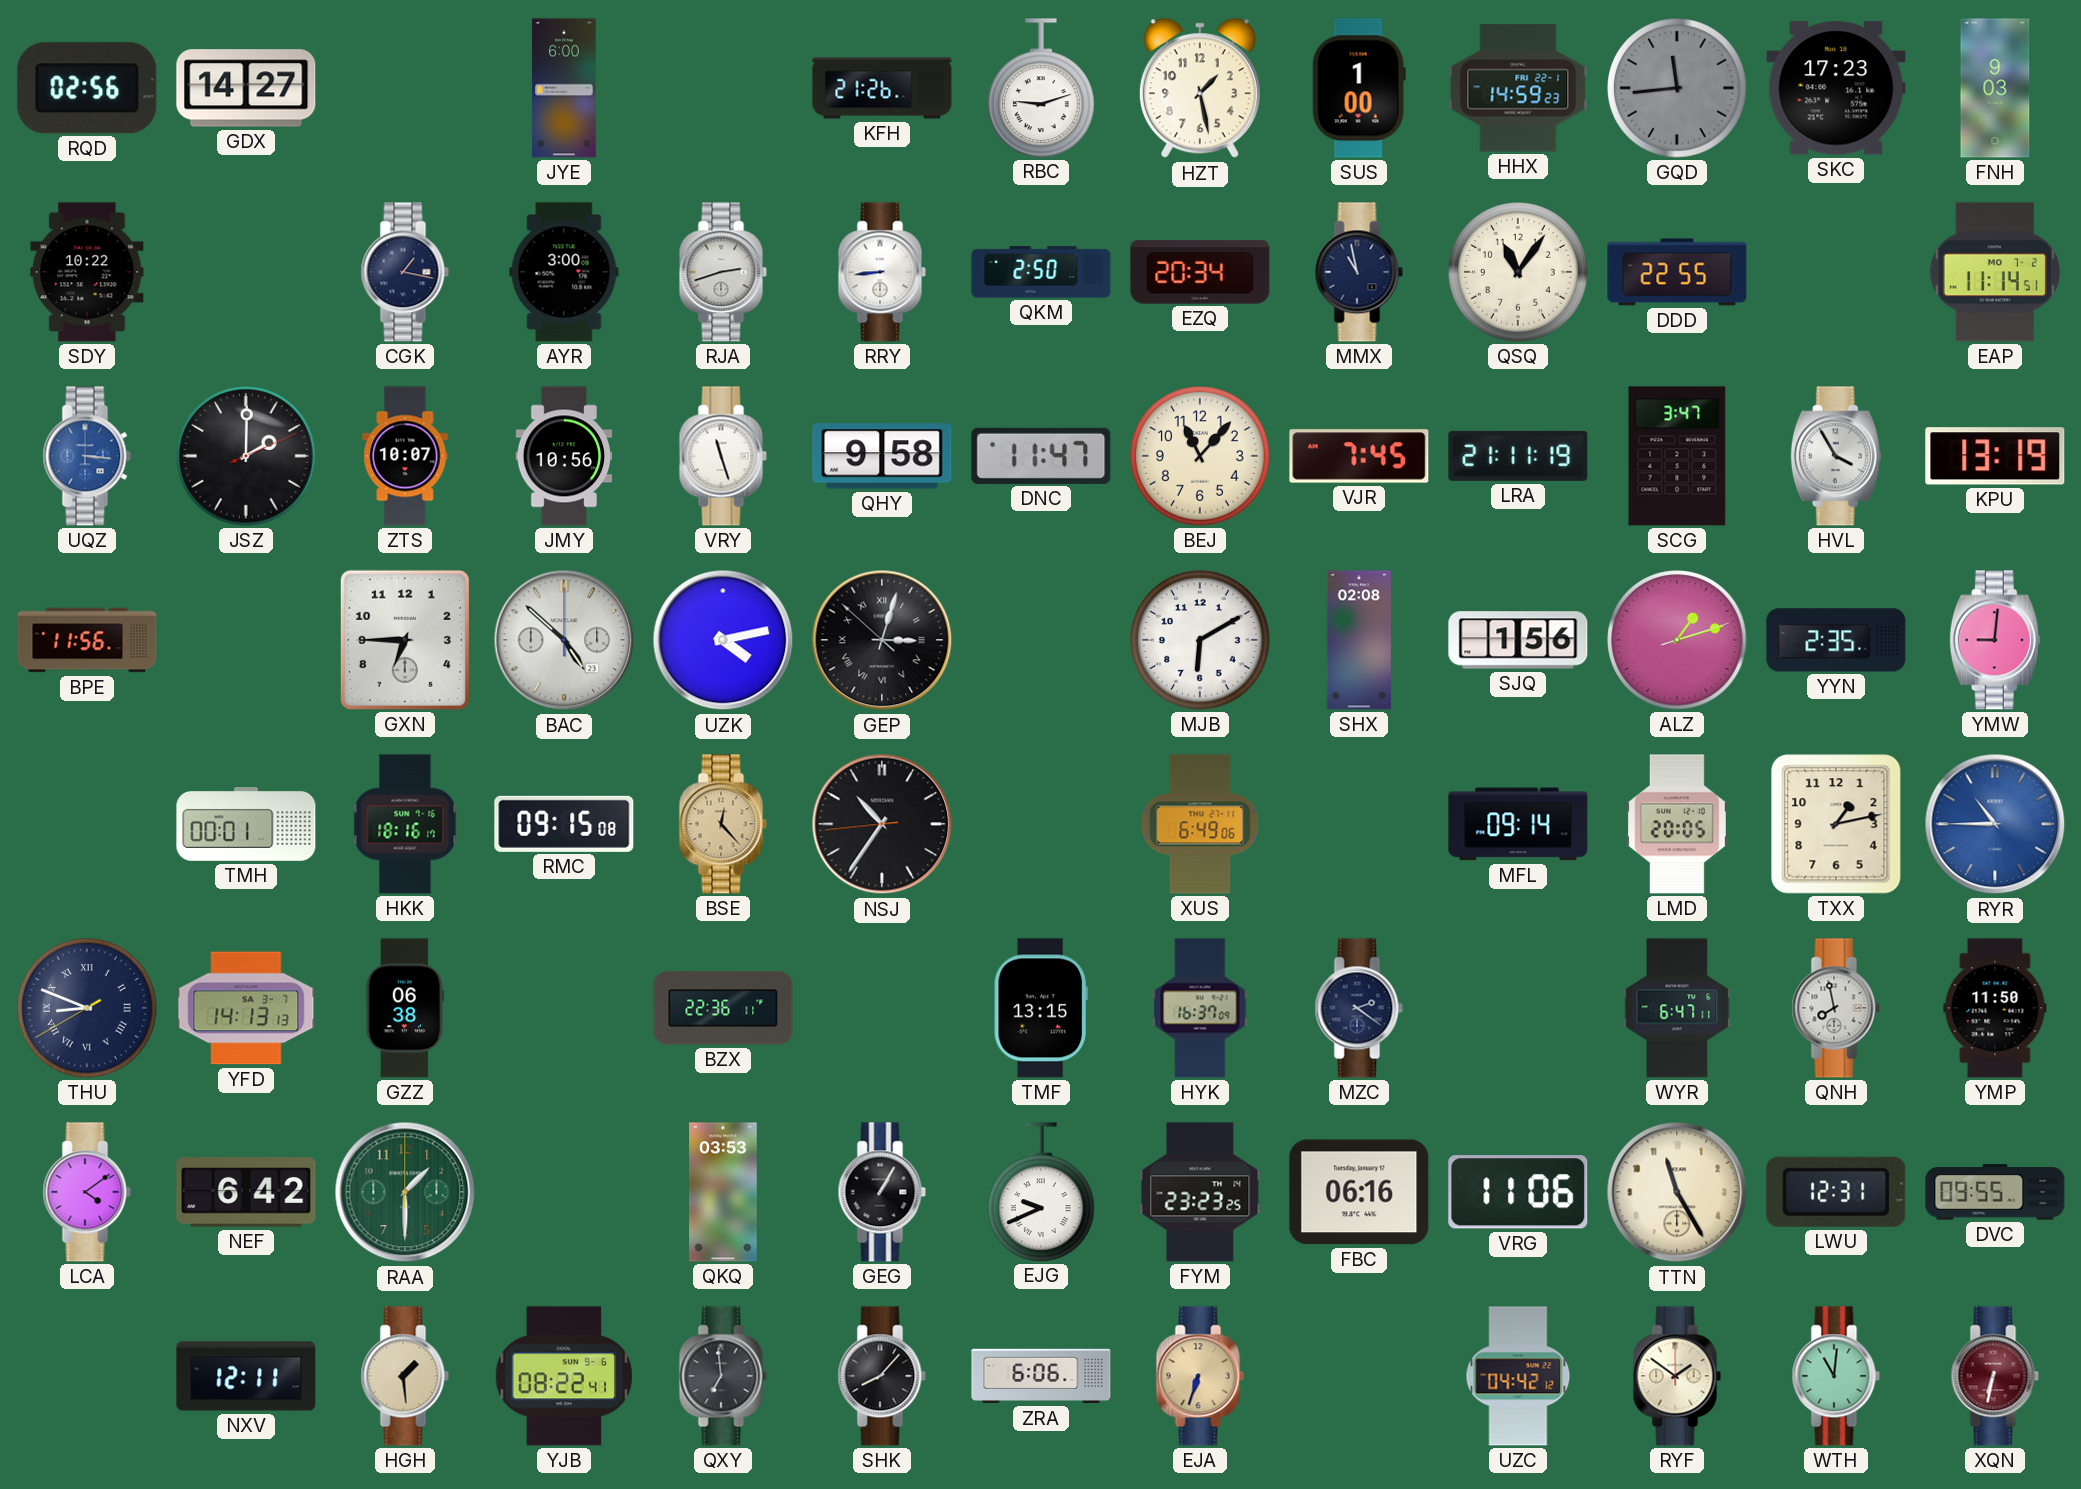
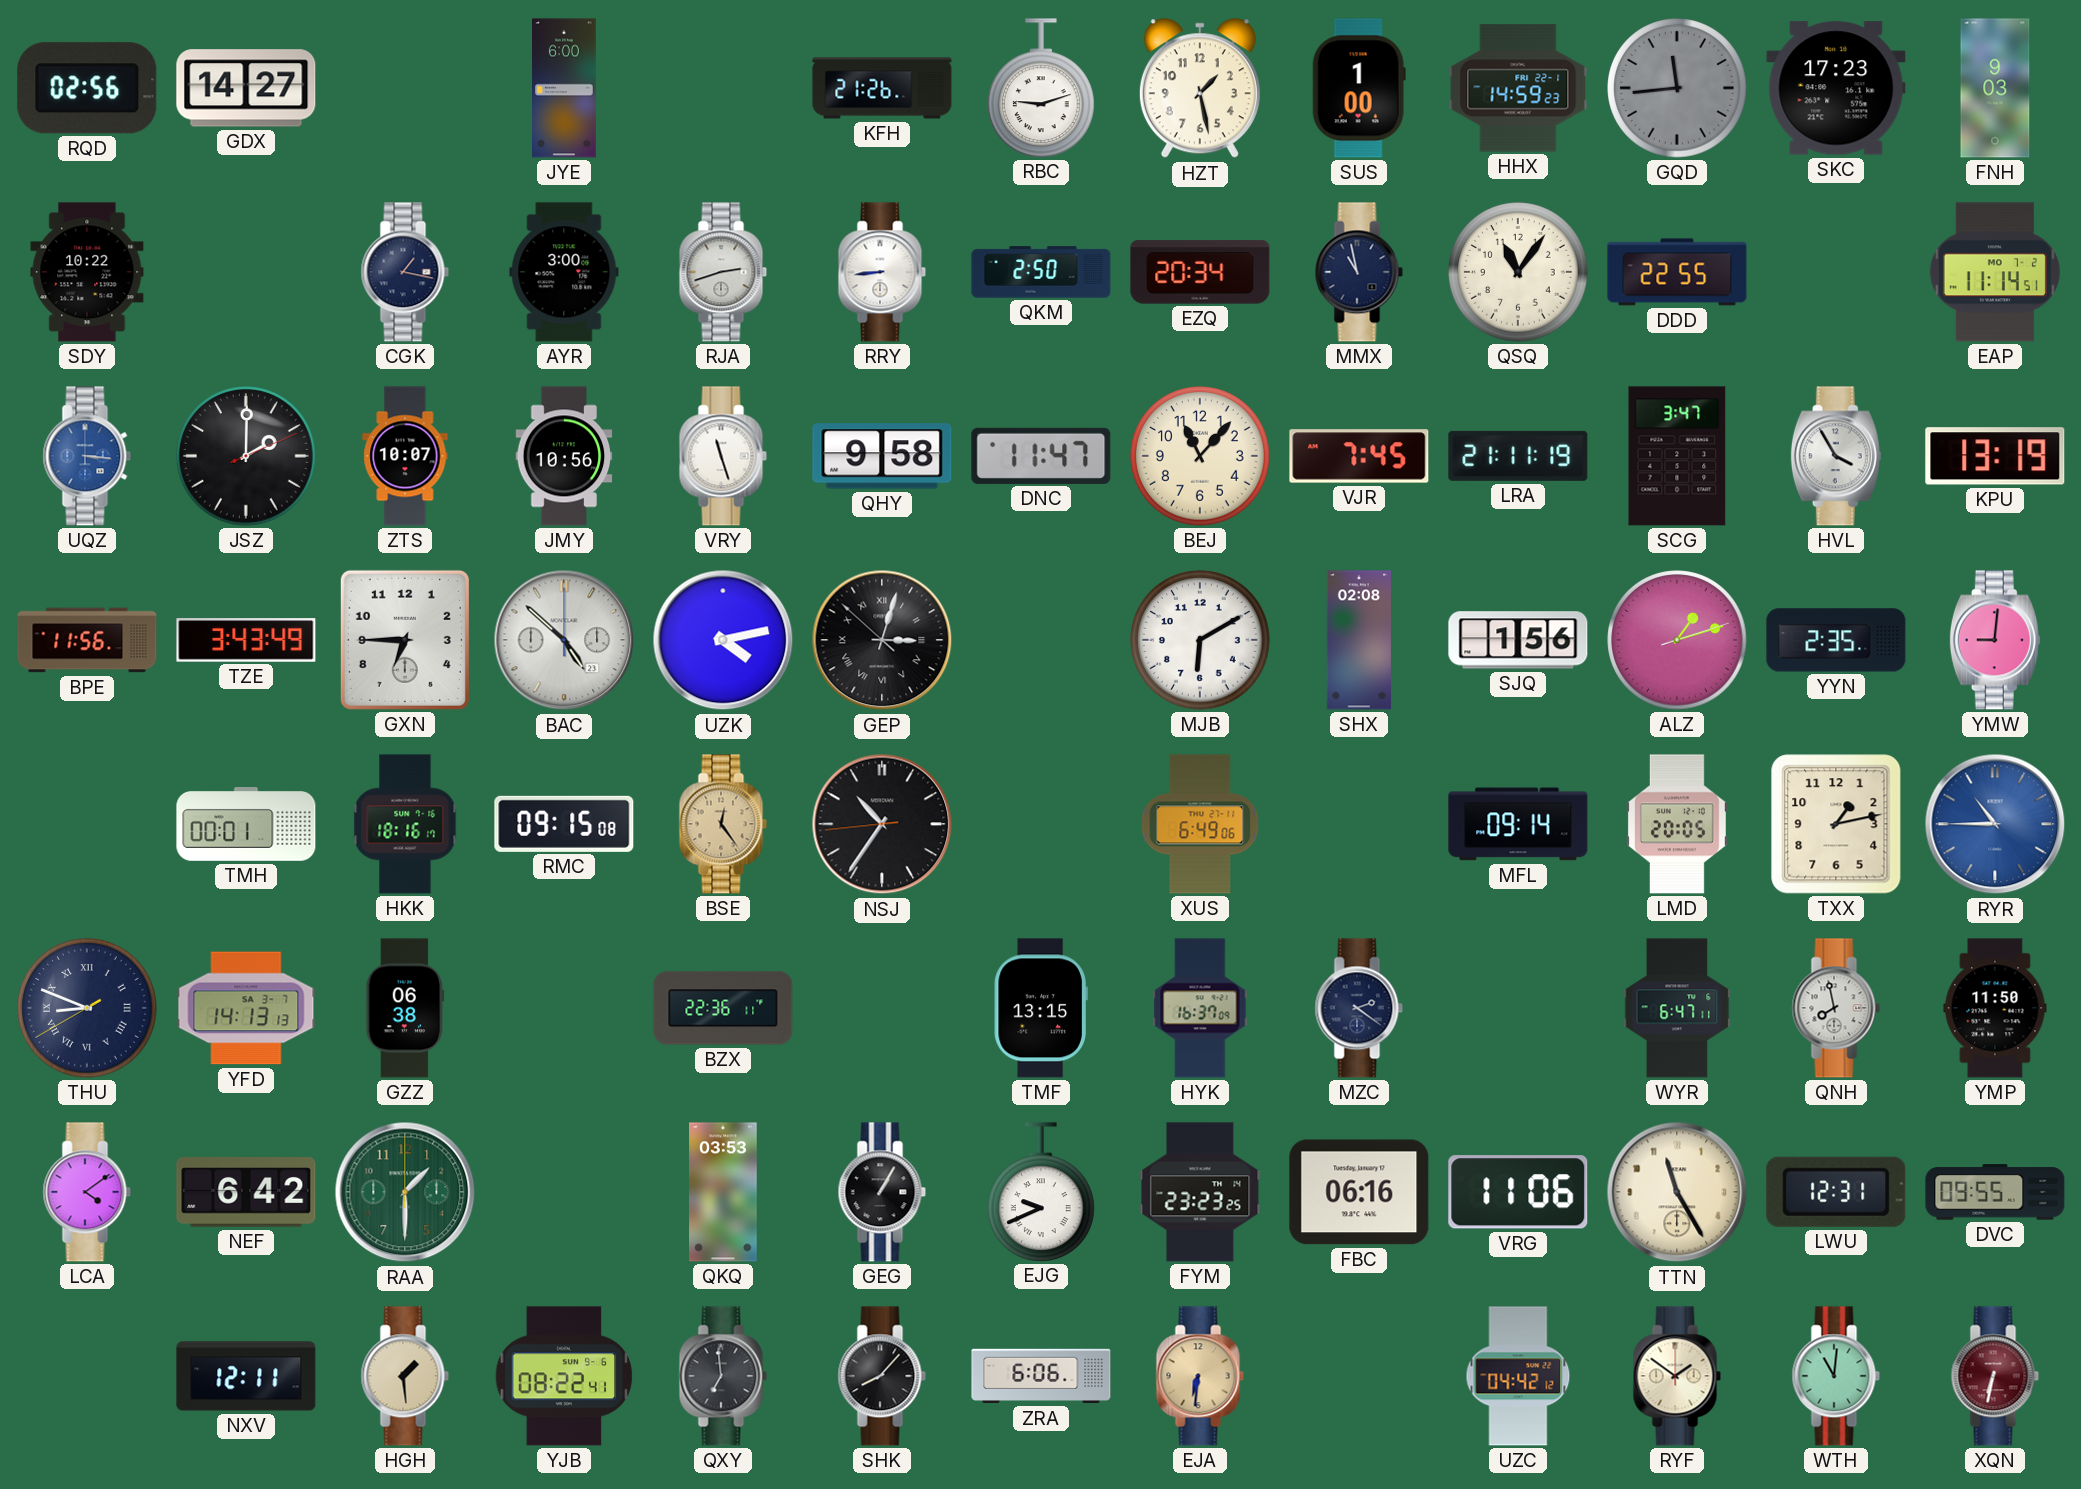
TZE: none -> 3:43
BSE: 12:23 -> 12:24
EJA: 6:33 -> 6:31
